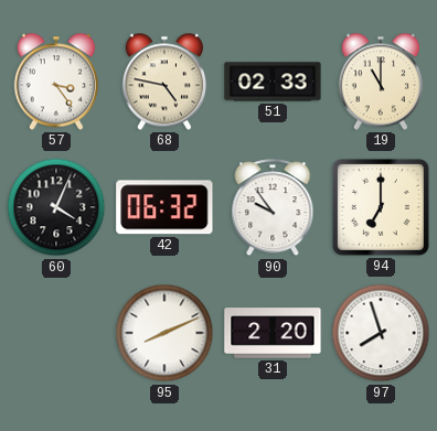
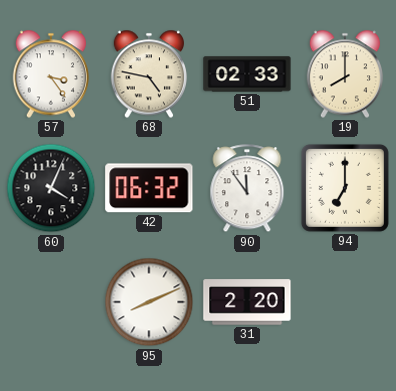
19: 11:00 -> 8:00
90: 9:54 -> 11:54
97: 7:57 -> none
